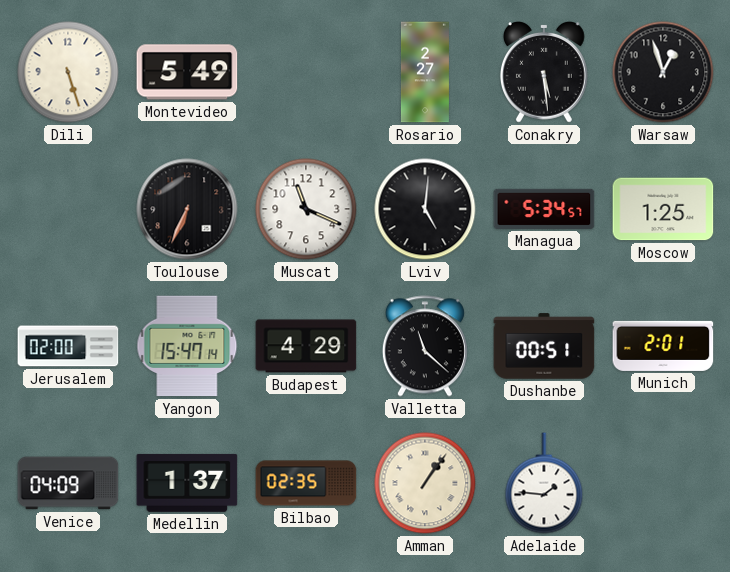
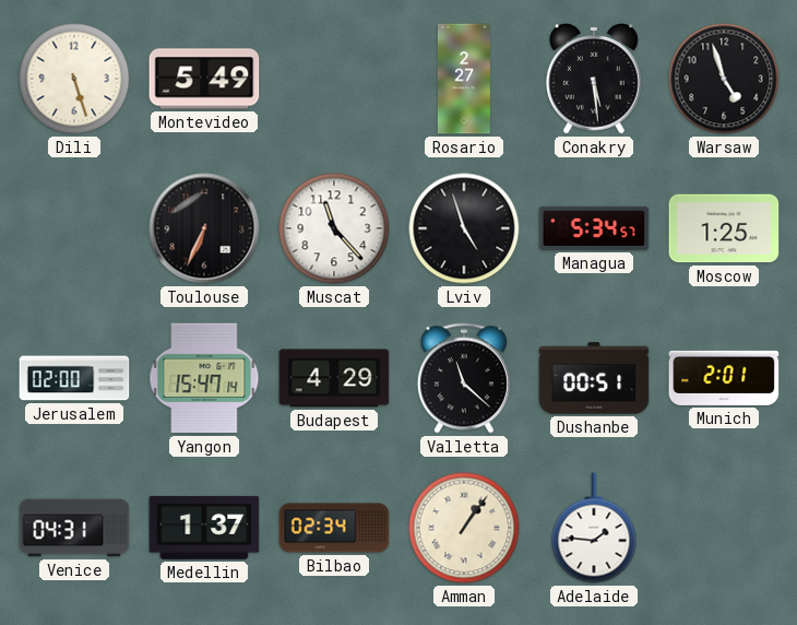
Warsaw: 12:57 -> 4:57
Muscat: 11:19 -> 11:23
Lviv: 5:01 -> 4:57
Venice: 04:09 -> 04:31
Bilbao: 02:35 -> 02:34
